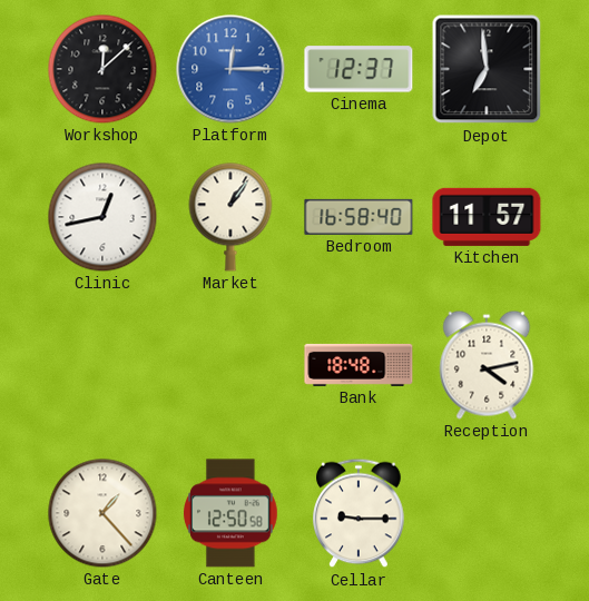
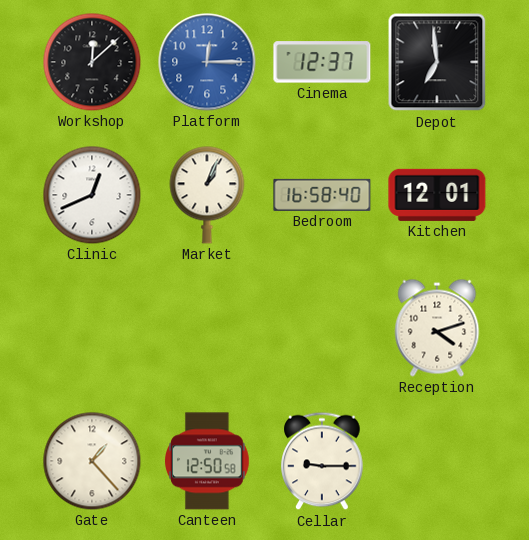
Clinic: 12:43 -> 12:41
Market: 1:06 -> 1:04
Kitchen: 11:57 -> 12:01
Bank: 18:48 -> none
Reception: 4:13 -> 4:12
